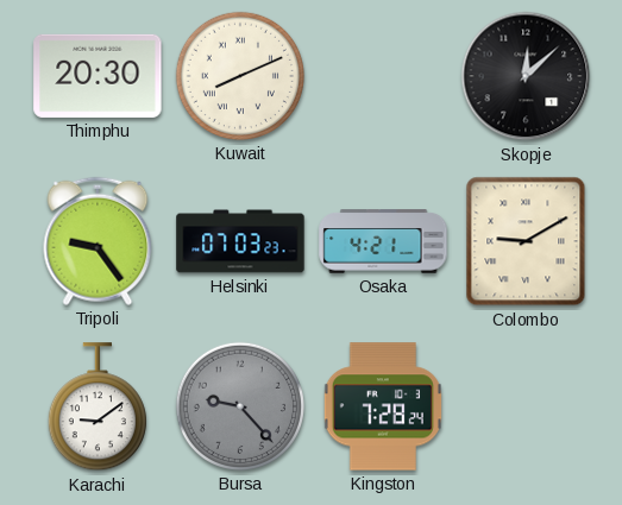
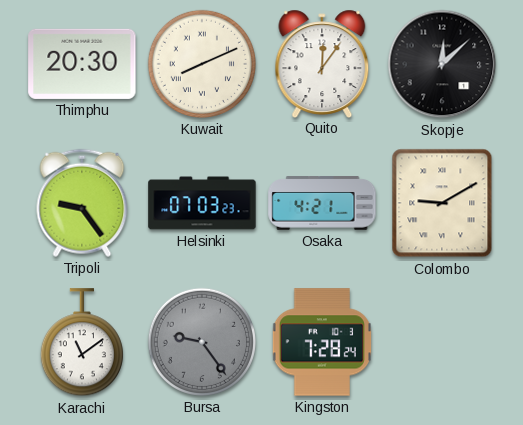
Quito: none -> 12:06
Karachi: 9:09 -> 11:09
Bursa: 9:23 -> 9:24
